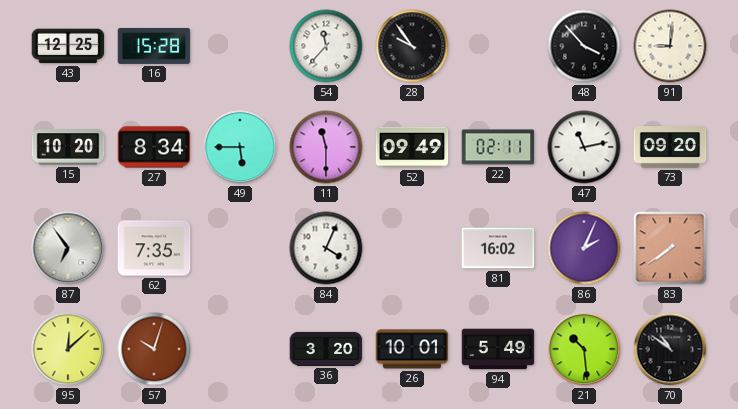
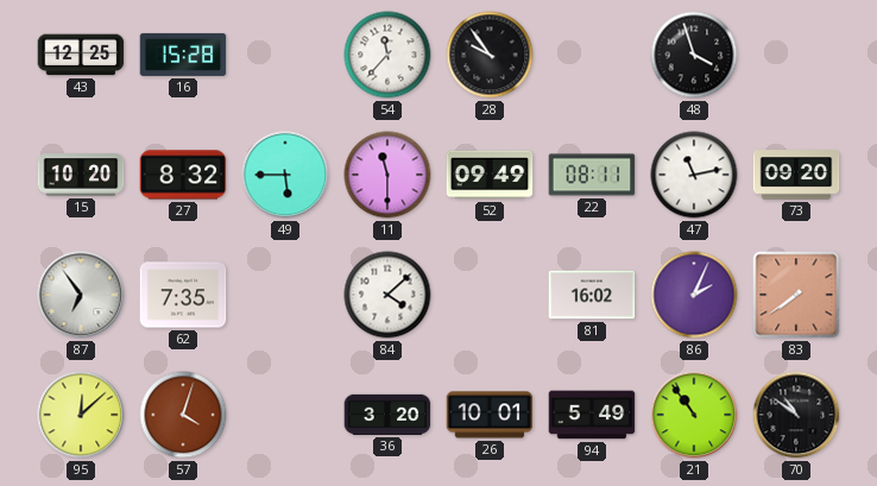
48: 3:53 -> 3:57
91: 9:01 -> none
27: 8:34 -> 8:32
22: 02:11 -> 08:11
84: 4:04 -> 4:08
57: 10:03 -> 4:03
21: 10:29 -> 10:54
